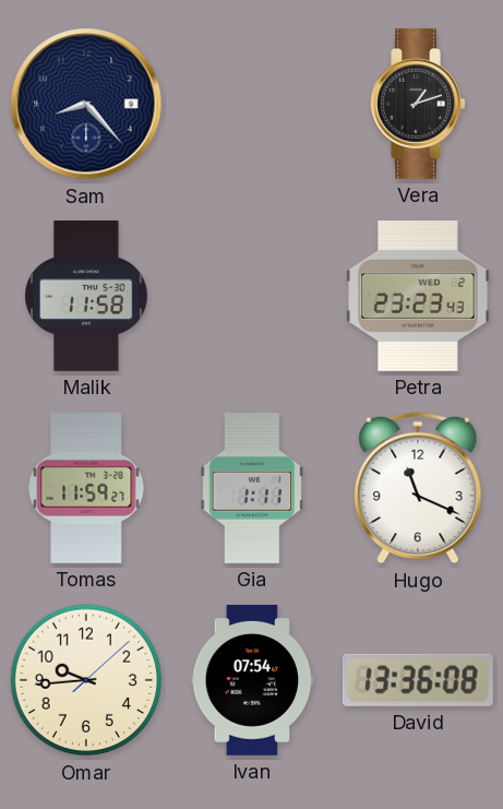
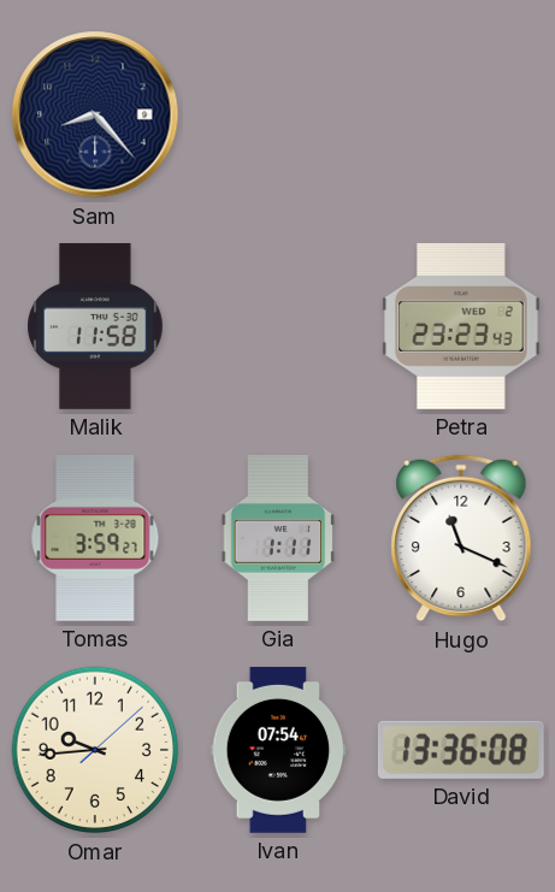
Vera: 1:12 -> none
Tomas: 11:59 -> 3:59
